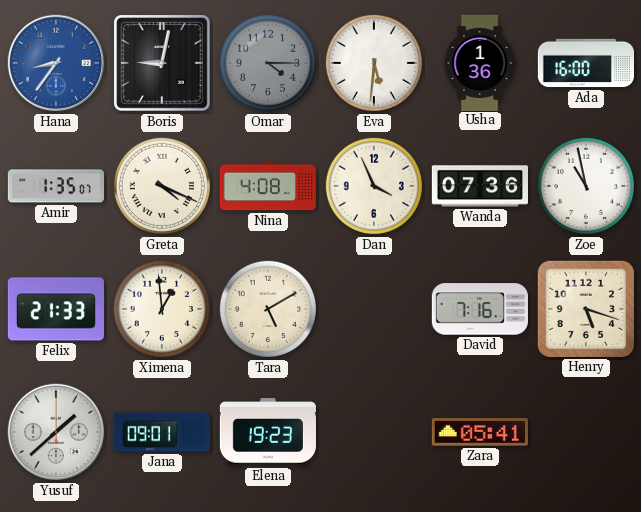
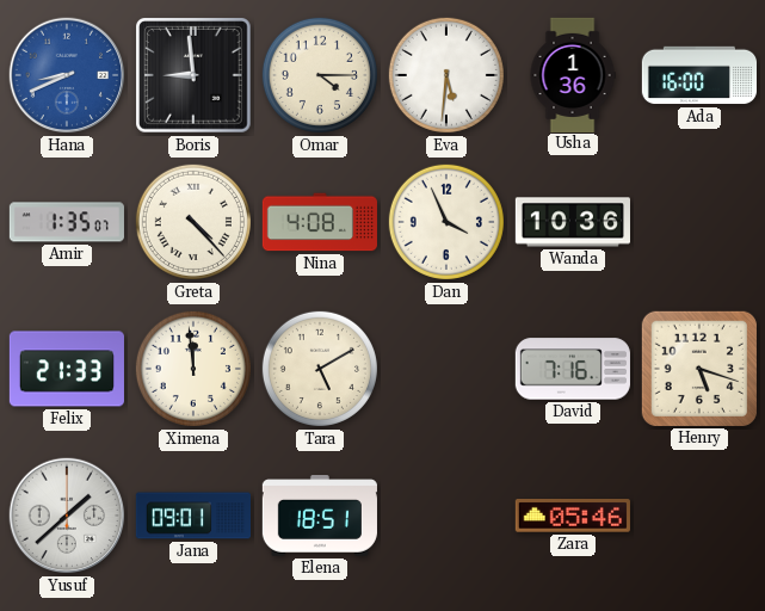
Hana: 8:36 -> 8:41
Boris: 9:02 -> 8:59
Omar dial: grey -> cream
Greta: 4:19 -> 4:23
Wanda: 07:36 -> 10:36
Zoe: 10:58 -> none
Ximena: 12:59 -> 11:59
Elena: 19:23 -> 18:51
Zara: 05:41 -> 05:46
